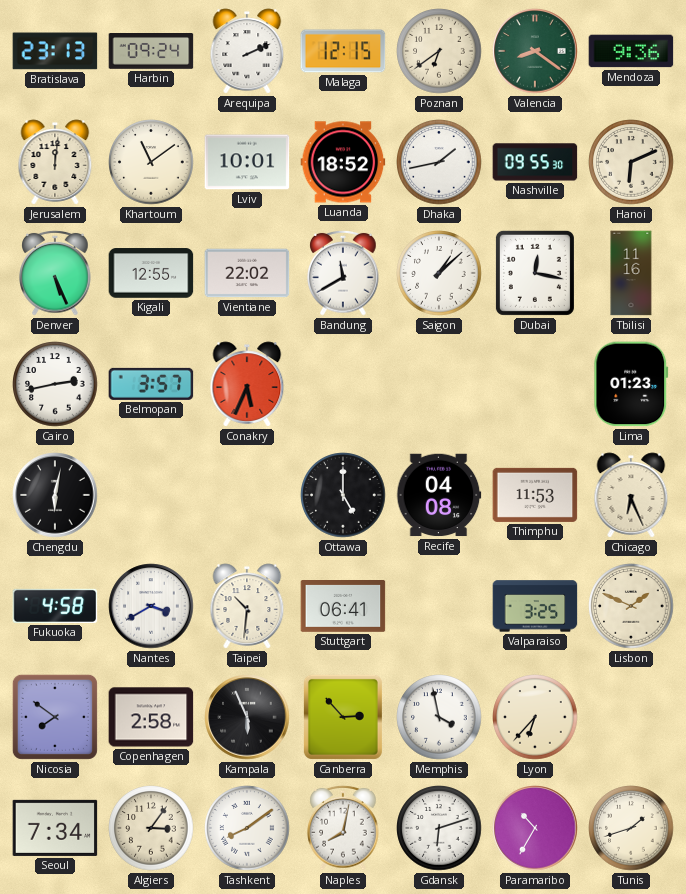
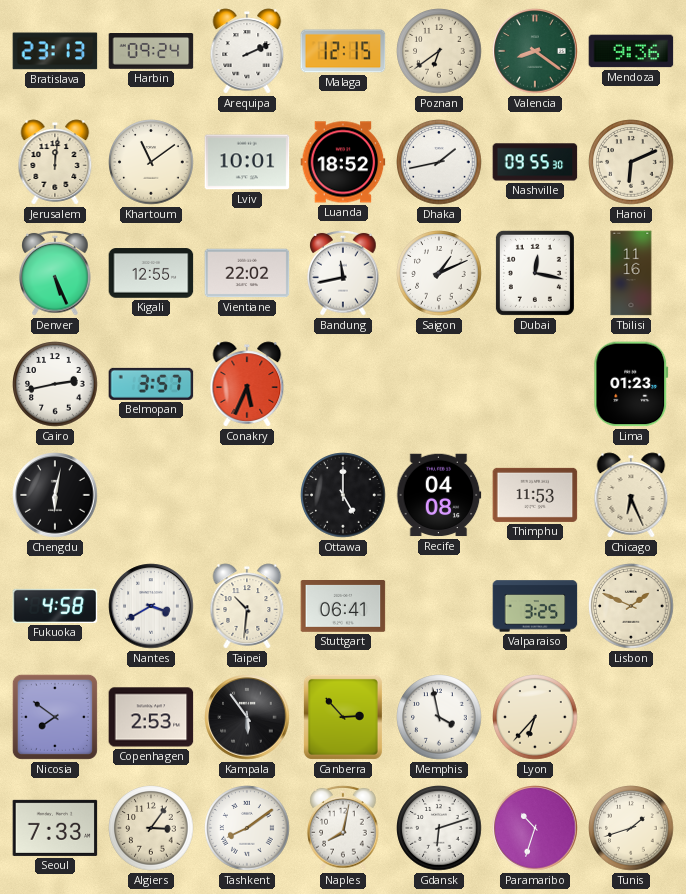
Bandung: 11:40 -> 11:43
Saigon: 1:08 -> 1:11
Copenhagen: 2:58 -> 2:53
Kampala: 5:56 -> 5:54
Seoul: 7:34 -> 7:33
Paramaribo: 10:35 -> 10:33
